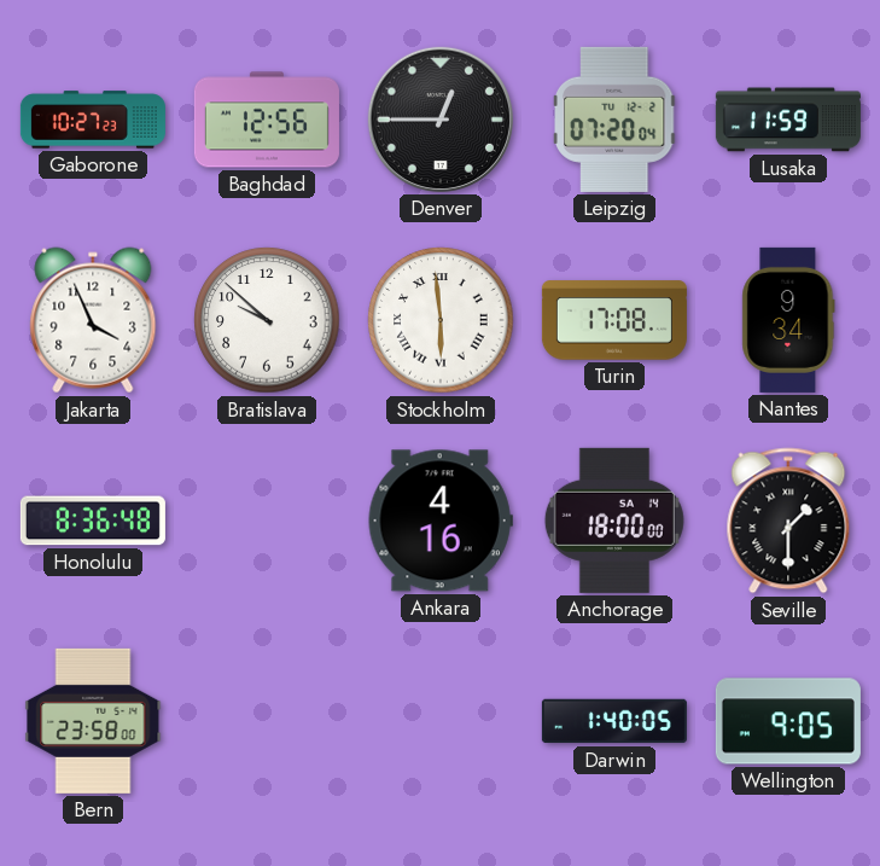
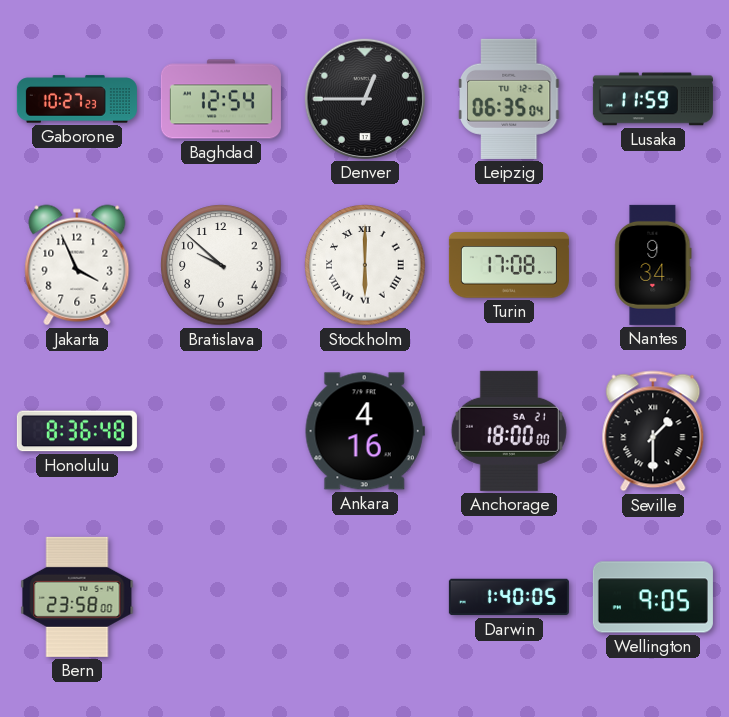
Baghdad: 12:56 -> 12:54
Leipzig: 07:20 -> 06:35
Stockholm: 5:59 -> 6:00
Anchorage date: SA 14 -> SA 21
